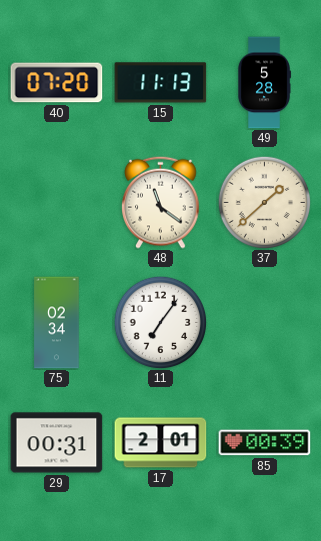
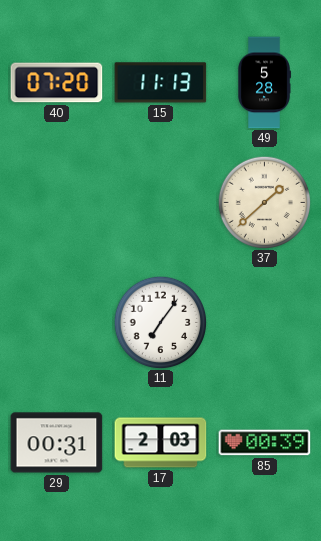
48: 11:21 -> none
75: 02:34 -> none
17: 2:01 -> 2:03
